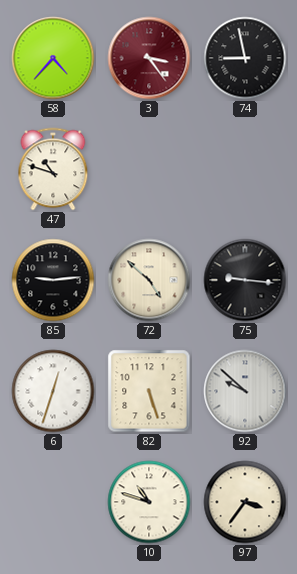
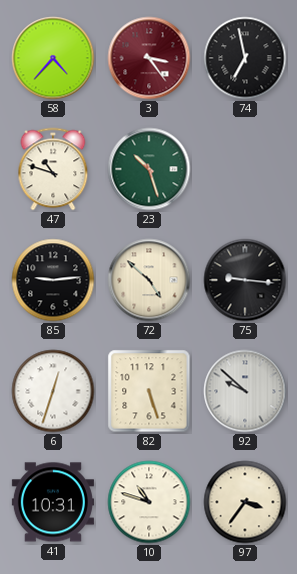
74: 8:58 -> 6:58
23: none -> 10:27
41: none -> 10:31
